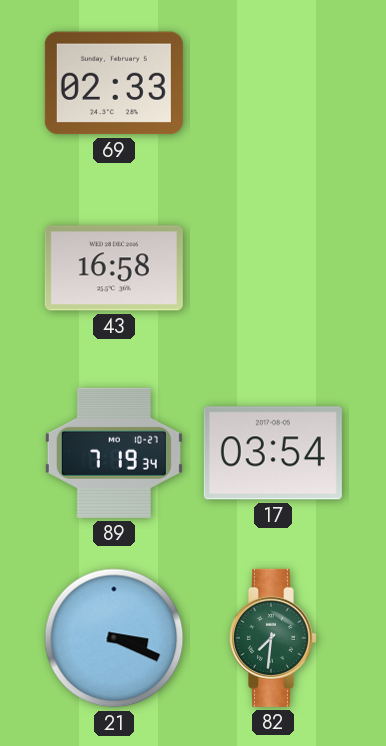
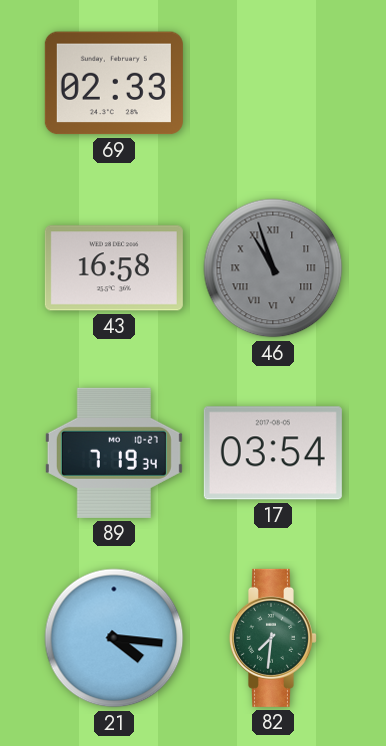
46: none -> 10:57
21: 3:19 -> 4:16
